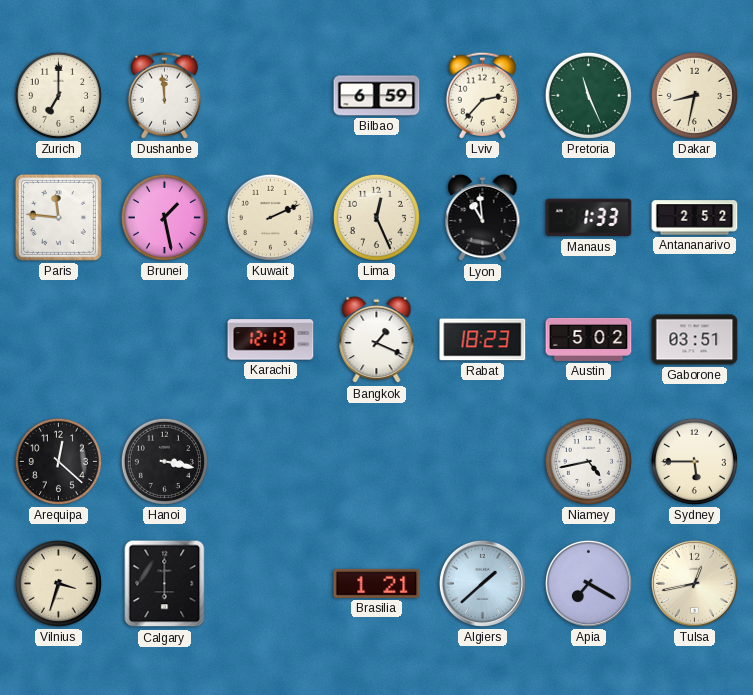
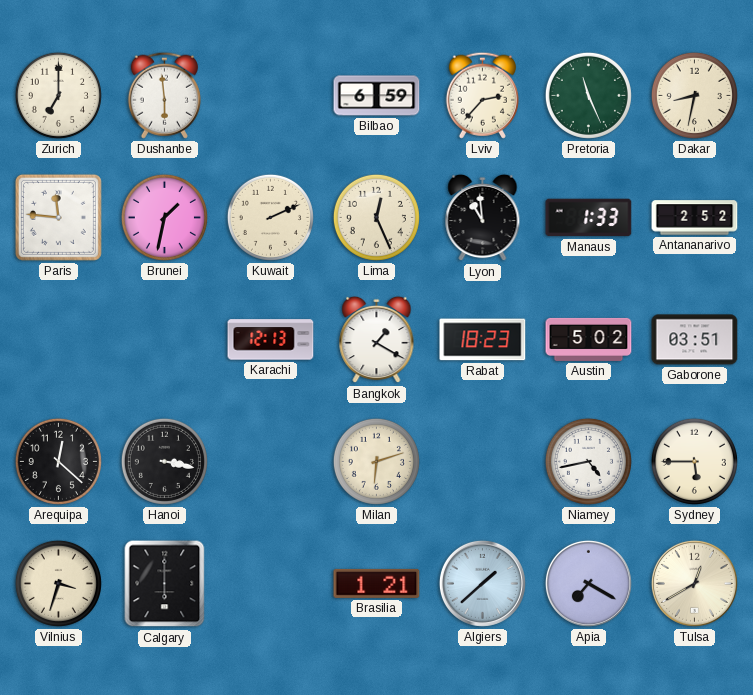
Dushanbe: 11:59 -> 5:59
Brunei: 1:28 -> 1:32
Bangkok: 1:19 -> 1:20
Milan: none -> 6:12
Tulsa: 12:43 -> 12:40
